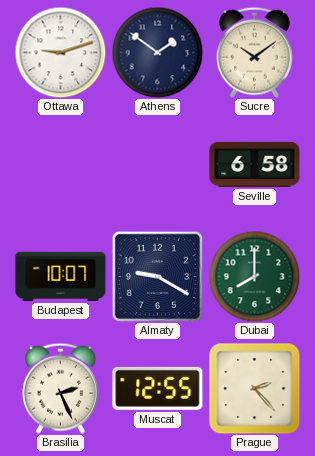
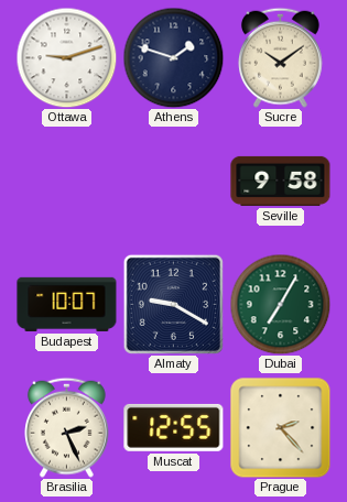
Athens: 1:51 -> 1:48
Seville: 6:58 -> 9:58
Dubai: 8:00 -> 7:05
